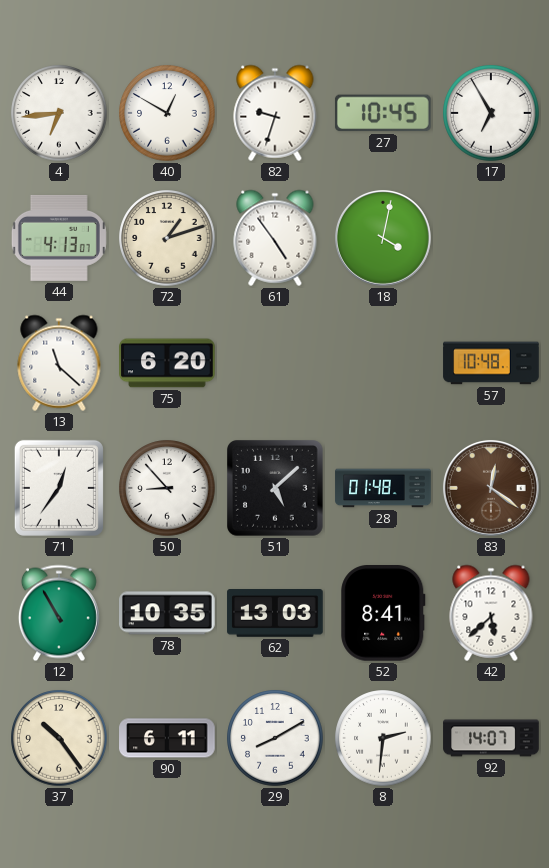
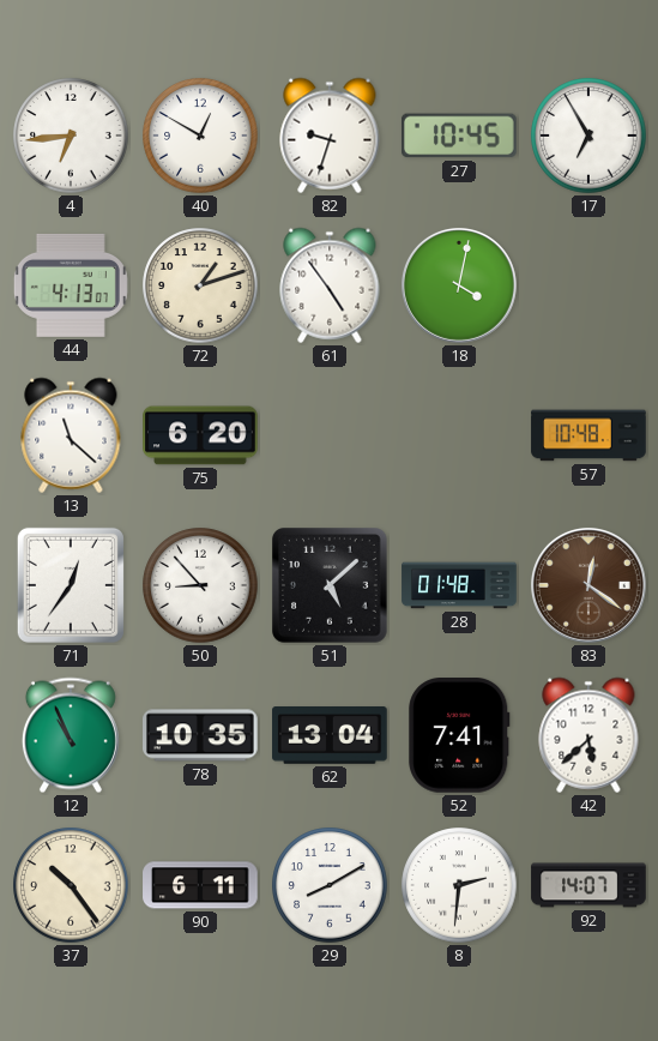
12: 10:55 -> 10:56
62: 13:03 -> 13:04
52: 8:41 -> 7:41
